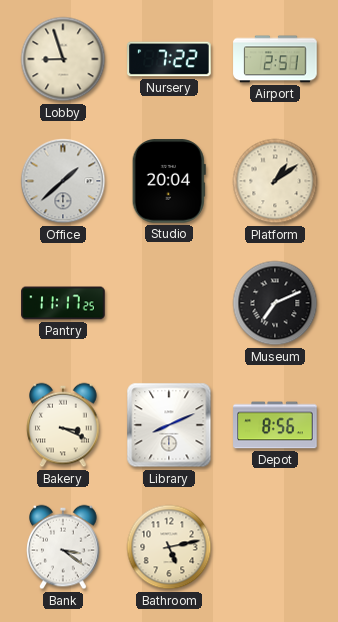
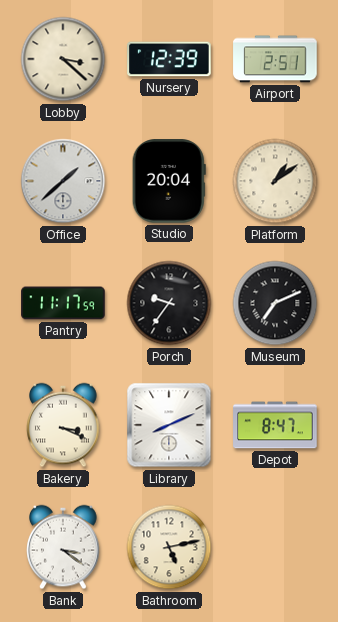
Lobby: 8:57 -> 3:22
Nursery: 7:22 -> 12:39
Pantry: 11:17:25 -> 11:17:59
Porch: none -> 9:36
Depot: 8:56 -> 8:47
